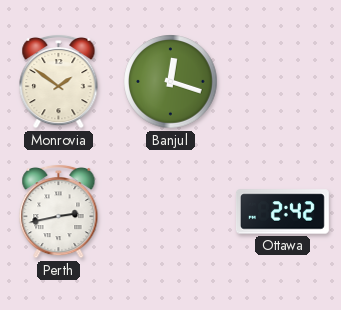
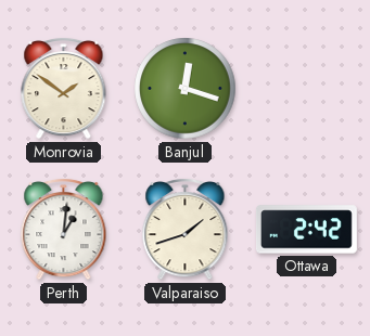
Perth: 2:43 -> 1:01
Valparaiso: none -> 1:42
